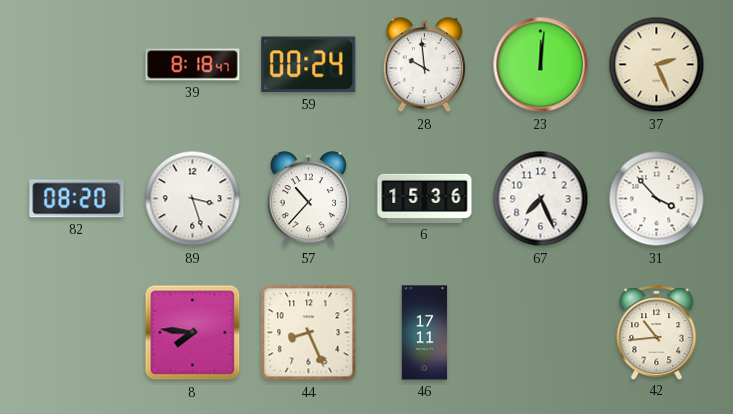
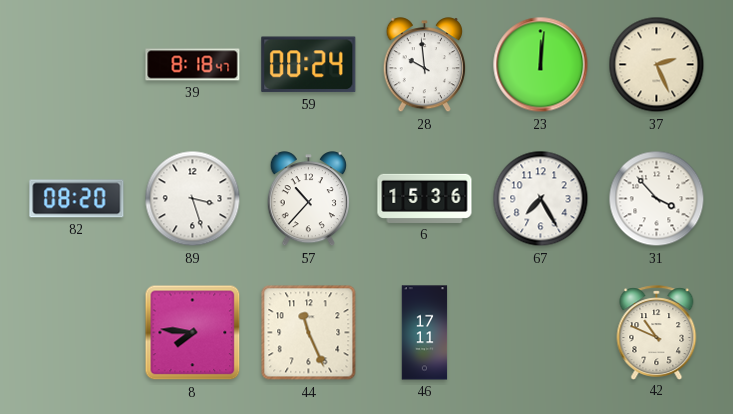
67: 7:26 -> 7:25
44: 8:26 -> 11:26
42: 10:44 -> 10:49
